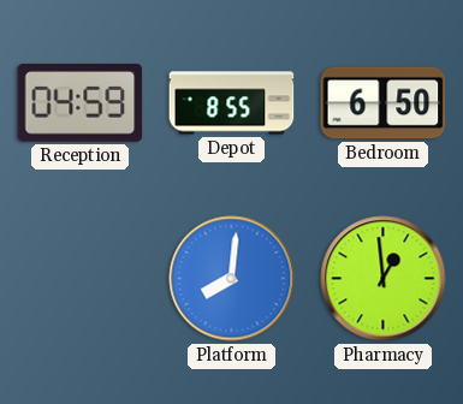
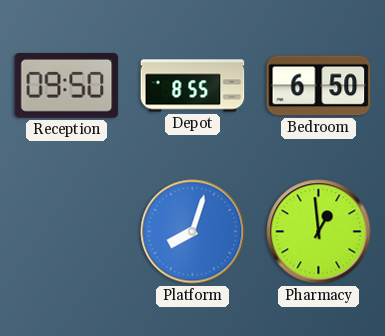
Reception: 04:59 -> 09:50
Platform: 8:01 -> 8:03
